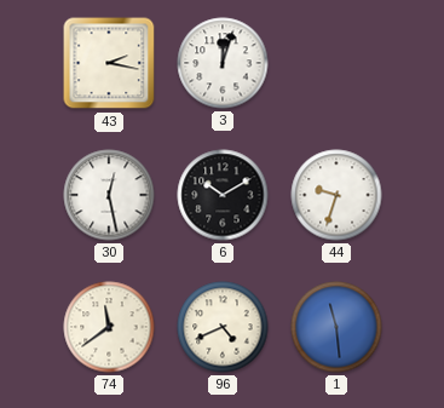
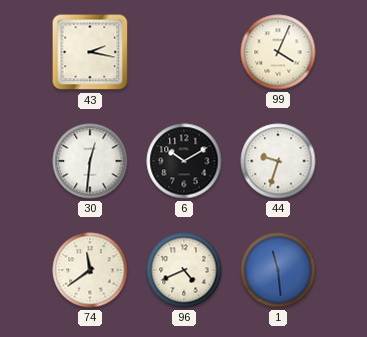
3: 12:03 -> none
99: none -> 4:04
30: 12:28 -> 12:31
